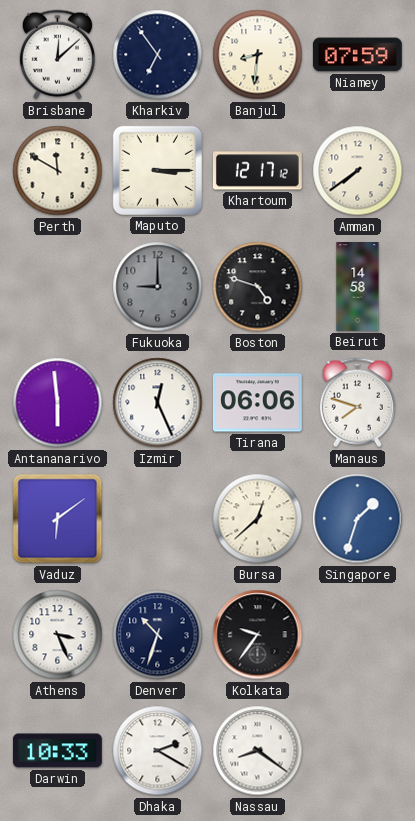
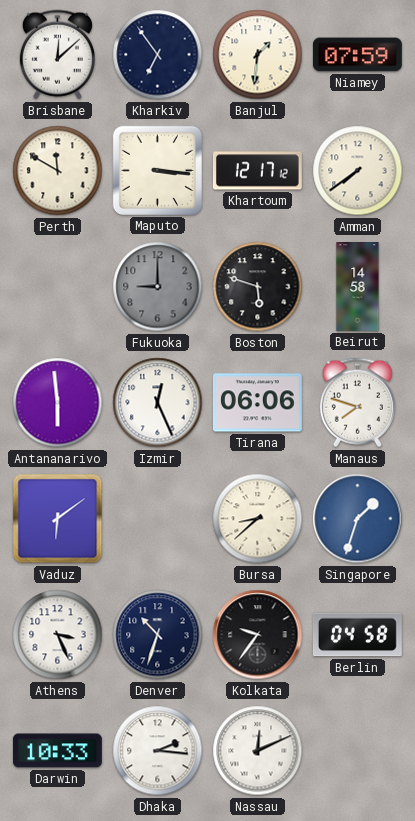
Banjul: 8:31 -> 1:31
Maputo: 3:15 -> 3:16
Boston: 4:48 -> 5:48
Bursa: 12:38 -> 8:38
Berlin: none -> 04:58
Dhaka: 2:20 -> 2:16
Nassau: 8:21 -> 12:11
